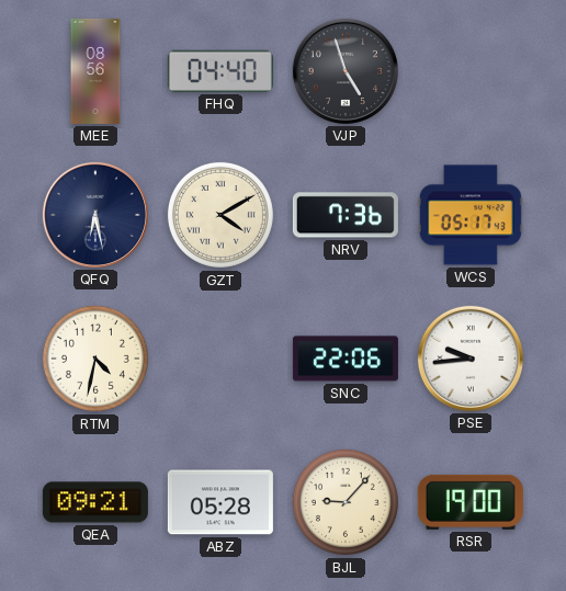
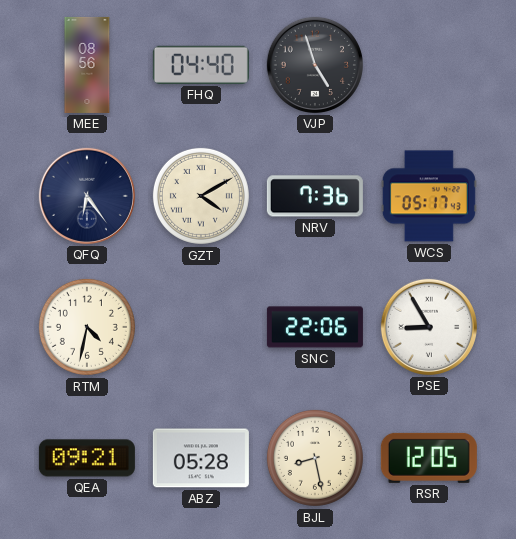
QFQ: 6:28 -> 6:24
PSE: 9:44 -> 8:55
BJL: 9:07 -> 8:28
RSR: 19:00 -> 12:05
